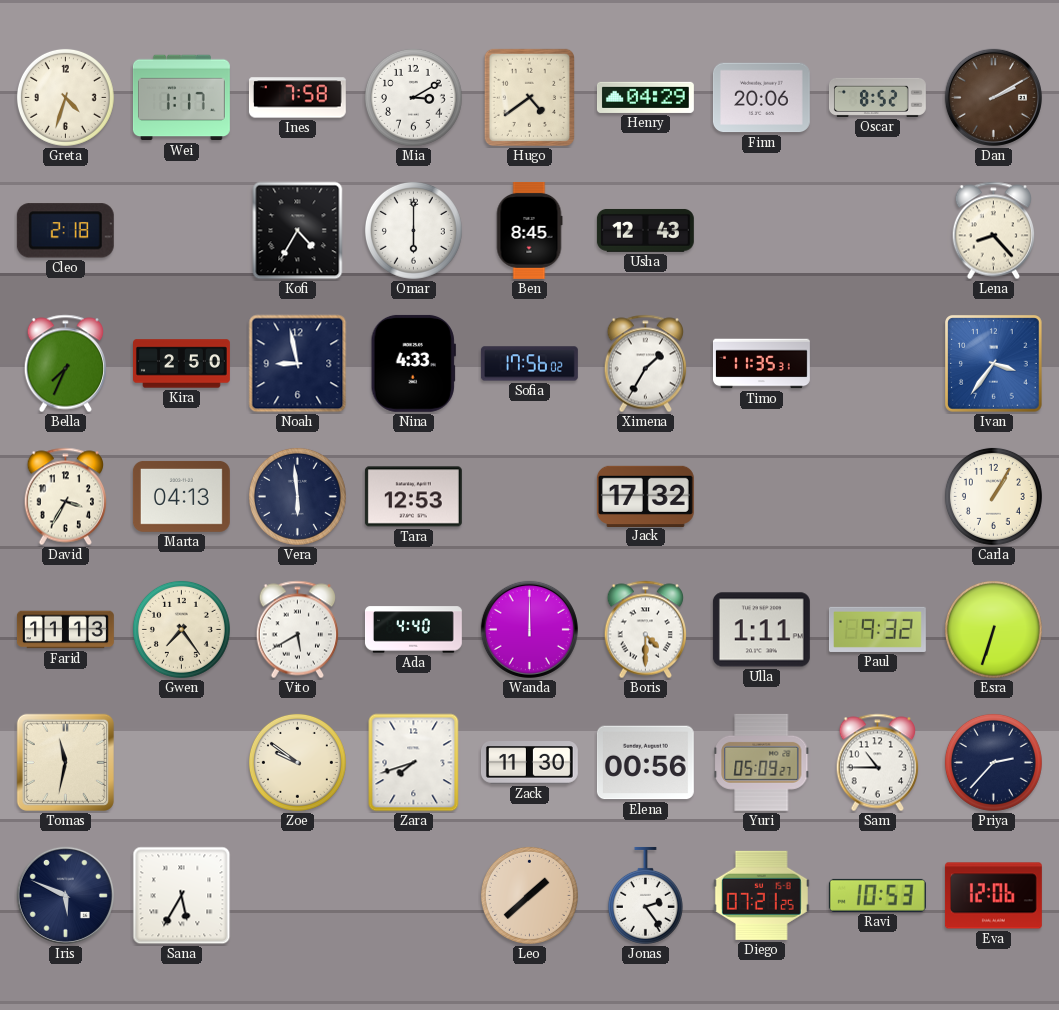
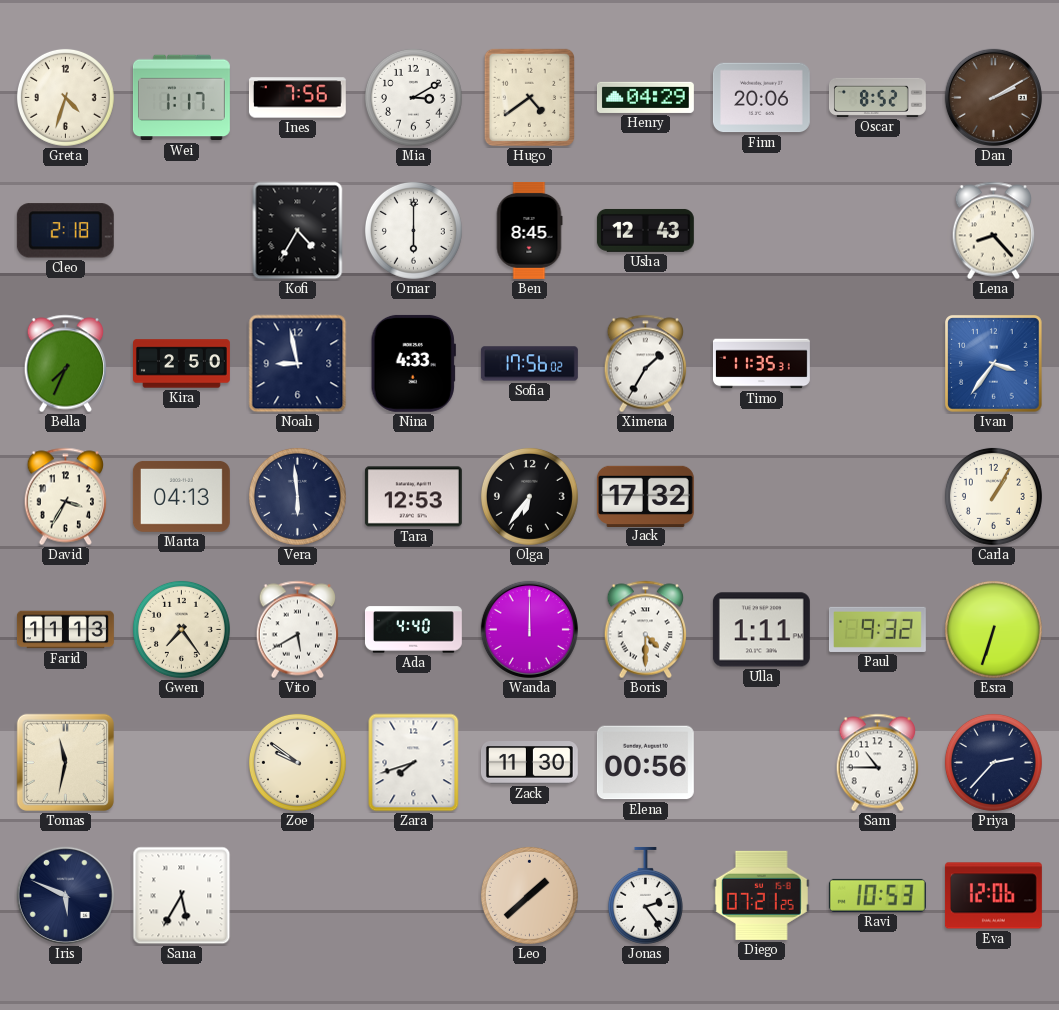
Ines: 7:58 -> 7:56
Olga: none -> 6:36
Yuri: 05:09 -> none
